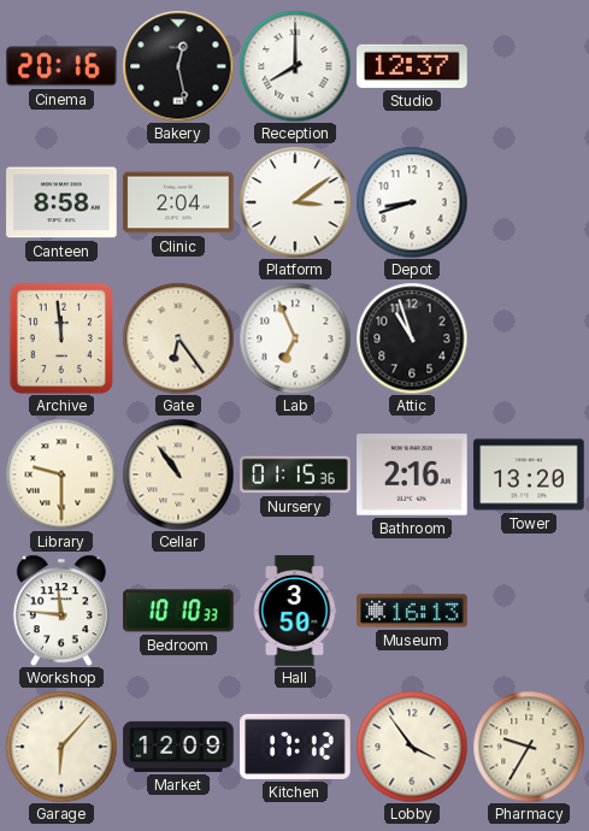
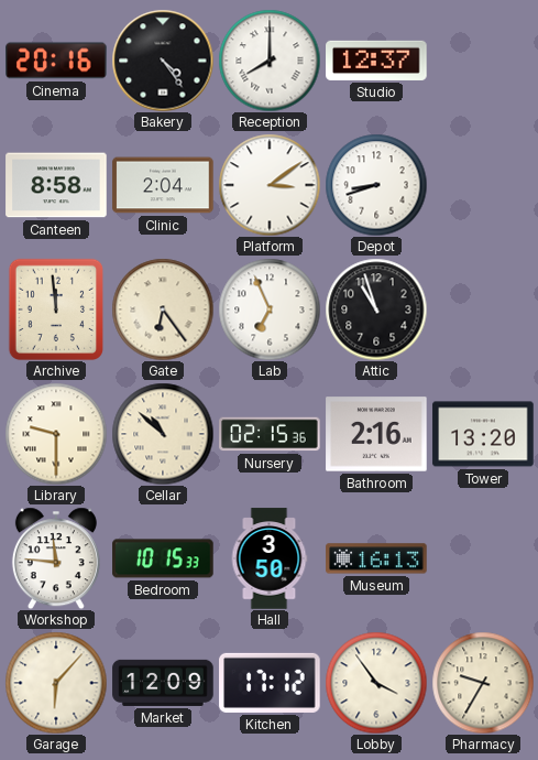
Bakery: 12:28 -> 4:24
Cellar: 10:54 -> 10:52
Nursery: 01:15 -> 02:15
Bedroom: 10:10 -> 10:15
